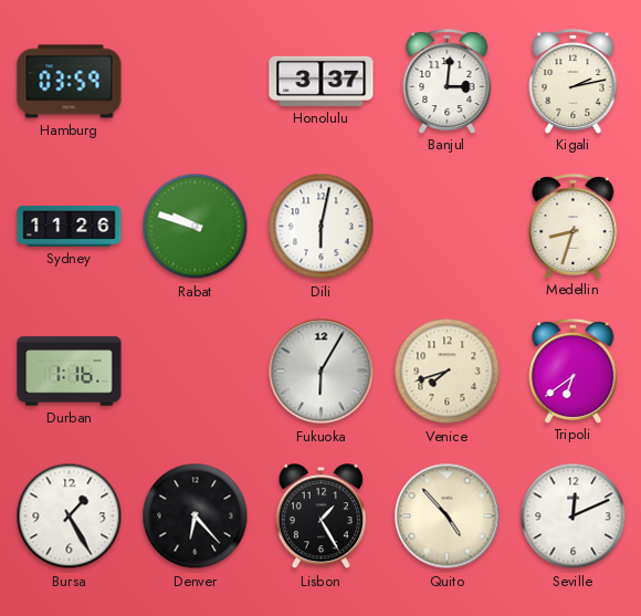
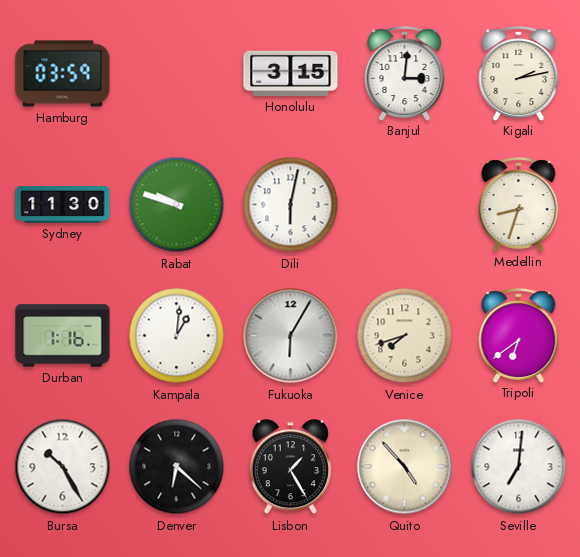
Honolulu: 3:37 -> 3:15
Sydney: 11:26 -> 11:30
Kampala: none -> 1:01
Bursa: 1:25 -> 10:25
Denver: 6:23 -> 6:22
Seville: 12:11 -> 7:01
